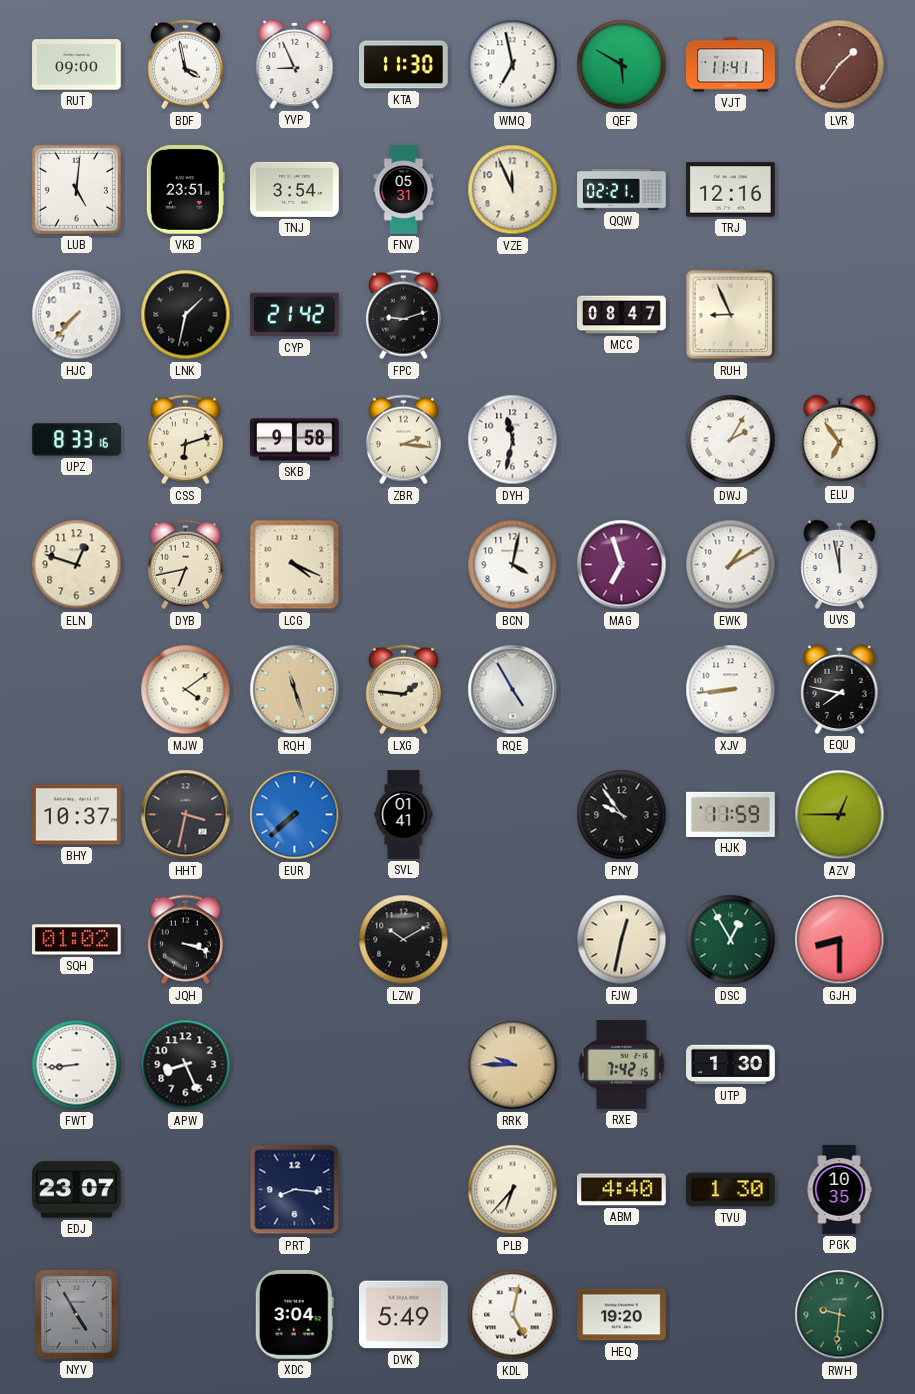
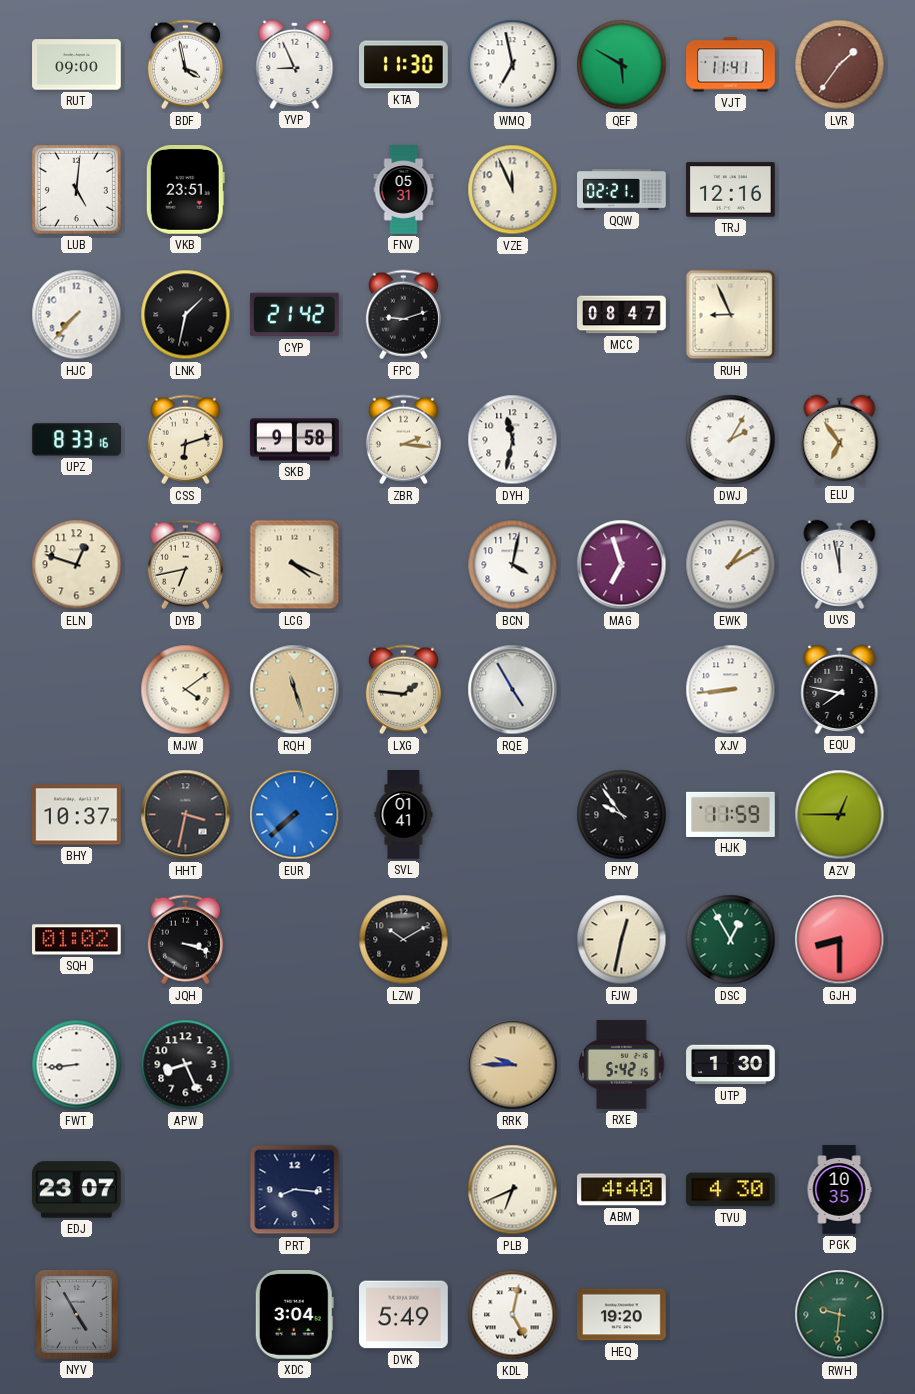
TNJ: 3:54 -> none
RXE: 7:42 -> 5:42
PLB: 6:37 -> 6:41
TVU: 1:30 -> 4:30
